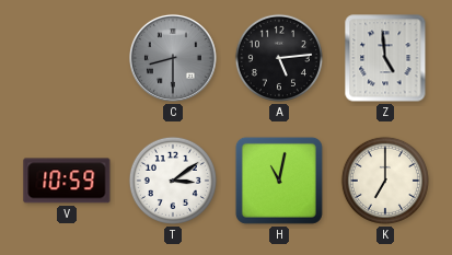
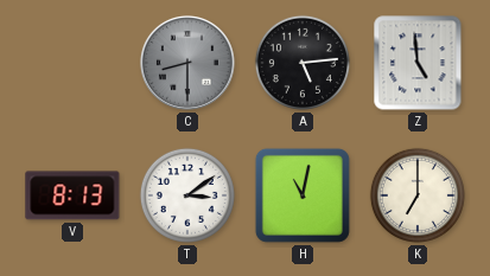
V: 10:59 -> 8:13
